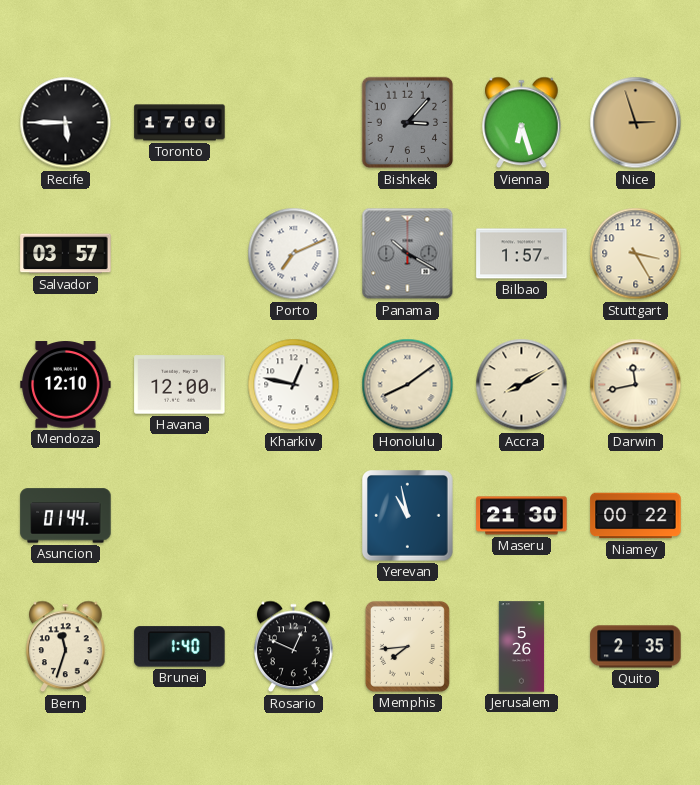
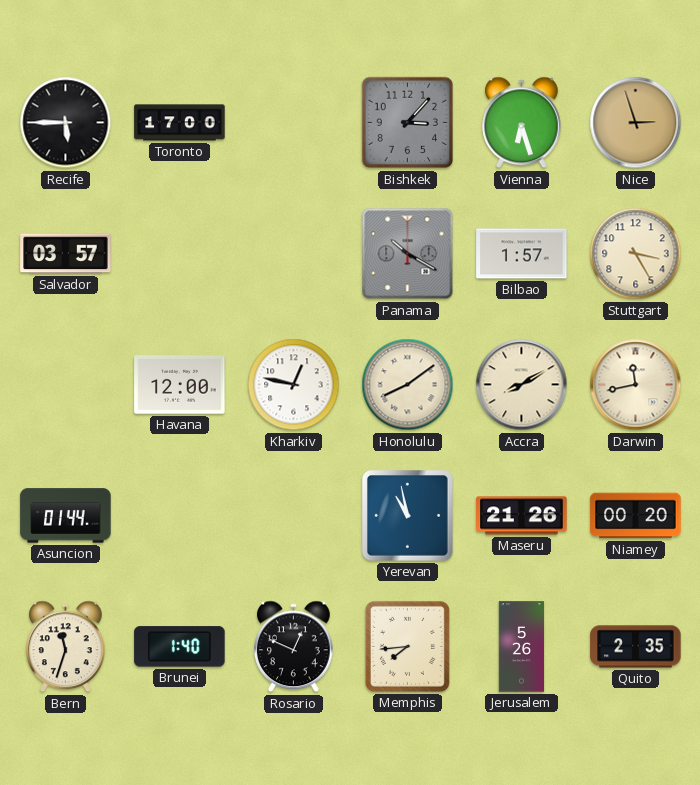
Porto: 7:11 -> none
Mendoza: 12:10 -> none
Maseru: 21:30 -> 21:26
Niamey: 00:22 -> 00:20
